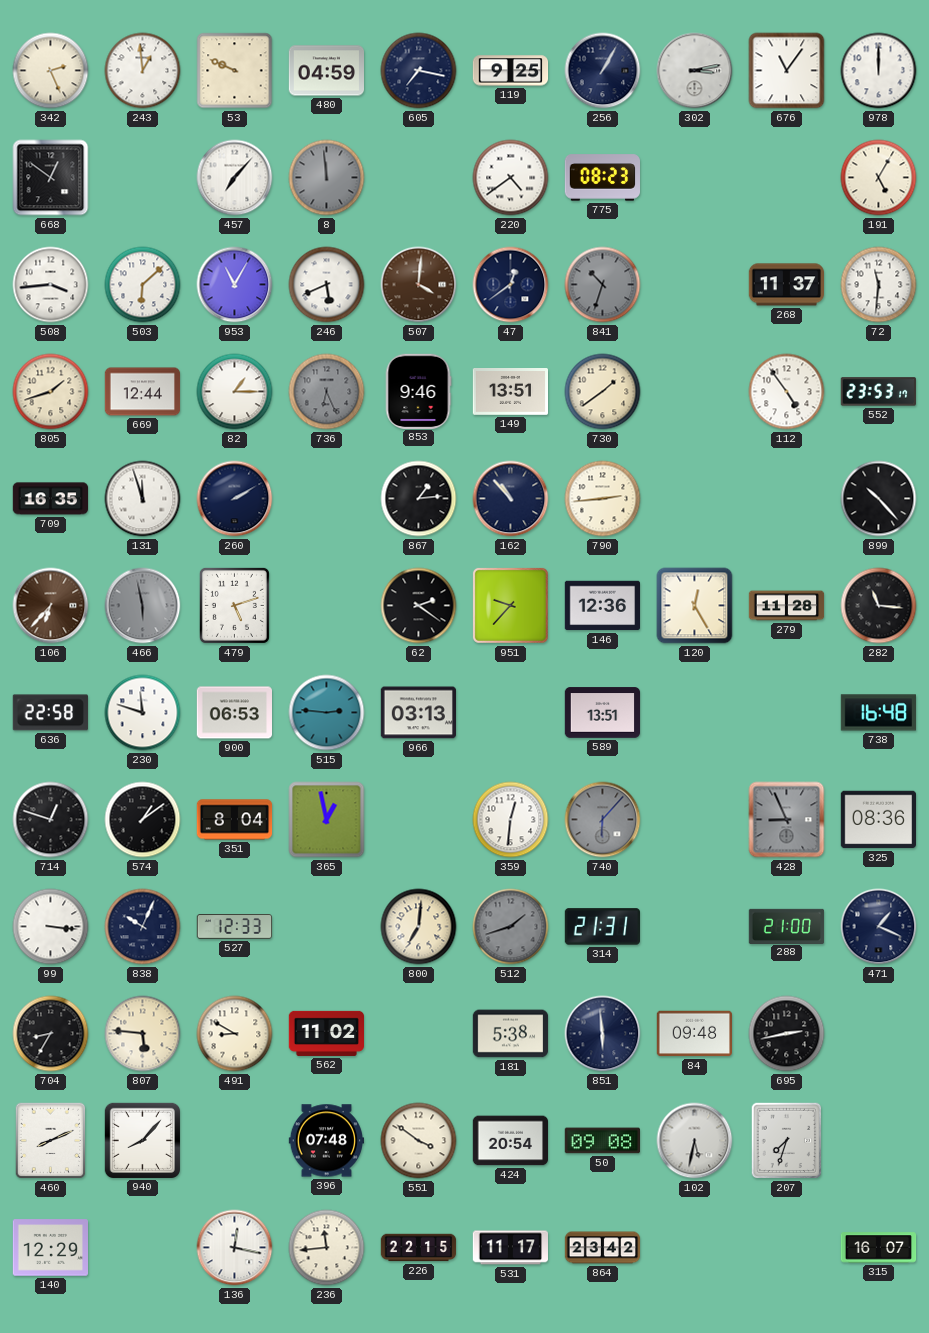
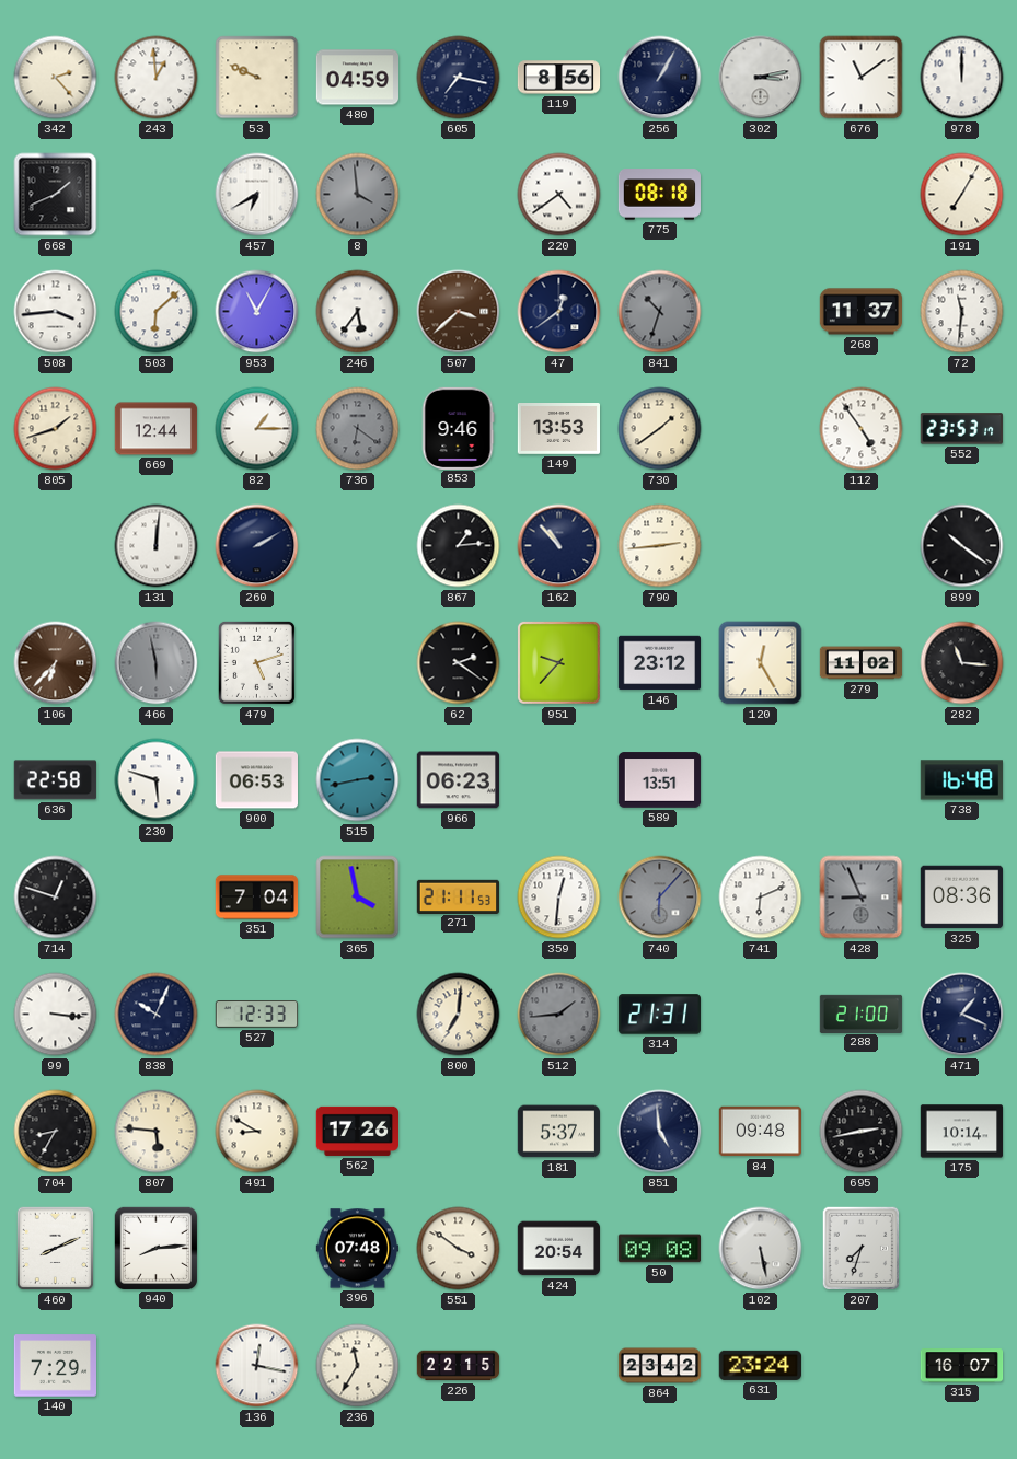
342: 2:26 -> 2:23
119: 9:25 -> 8:56
676: 11:06 -> 11:09
668: 12:51 -> 1:41
457: 7:07 -> 6:40
8: 11:59 -> 3:59
775: 08:23 -> 08:18
191: 5:05 -> 7:05
246: 5:41 -> 5:36
507: 4:01 -> 3:38
736: 6:26 -> 6:21
149: 13:51 -> 13:53
709: 16:35 -> none
131: 11:57 -> 12:01
899: 10:23 -> 10:21
146: 12:36 -> 23:12
279: 11:28 -> 11:02
230: 11:48 -> 5:48
515: 2:46 -> 2:43
966: 03:13 -> 06:23
574: 1:09 -> none
351: 8:04 -> 7:04
365: 12:58 -> 3:58
271: none -> 21:11
741: none -> 6:11
512: 1:42 -> 1:44
562: 11:02 -> 17:26
181: 5:38 -> 5:37
851: 5:59 -> 4:59
175: none -> 10:14
940: 8:07 -> 8:14
102: 5:32 -> 5:28
140: 12:29 -> 7:29
236: 11:44 -> 11:35
531: 11:17 -> none
631: none -> 23:24
